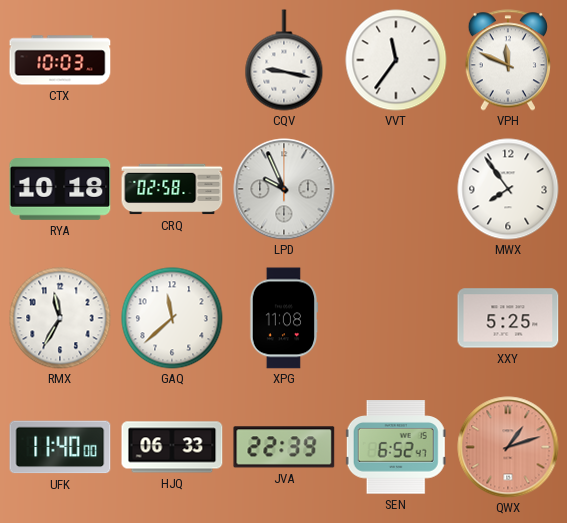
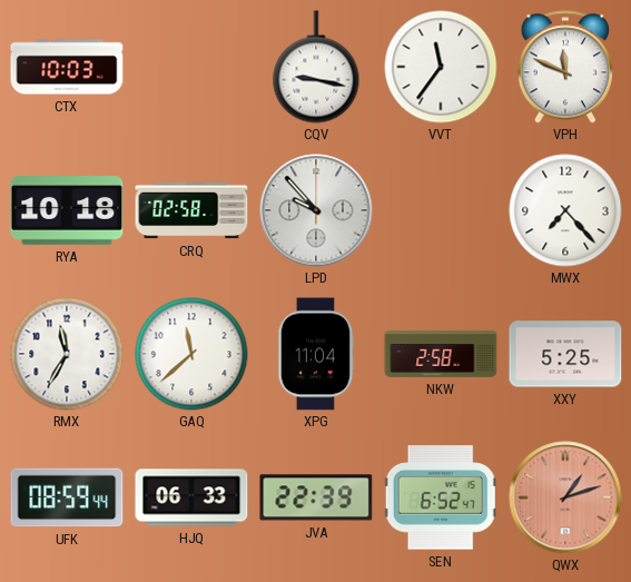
LPD: 9:56 -> 9:53
MWX: 7:54 -> 7:23
XPG: 11:08 -> 11:04
NKW: none -> 2:58
UFK: 11:40 -> 08:59
